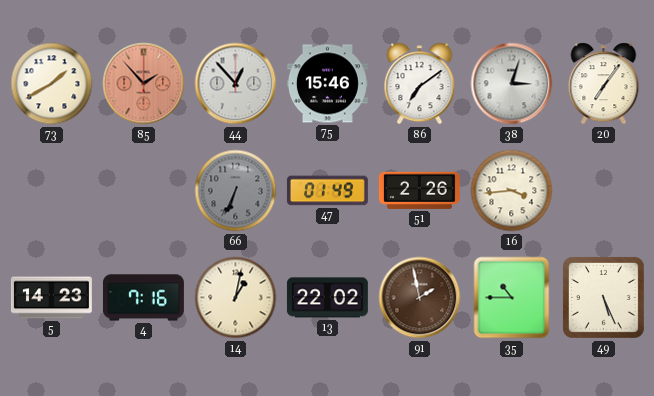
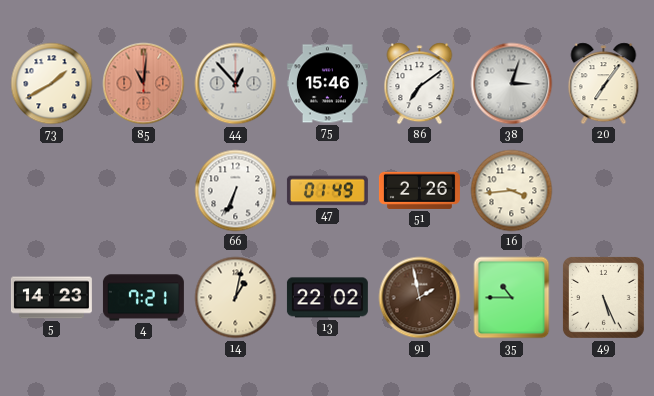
85: 1:53 -> 11:01
66 dial: grey -> white
4: 7:16 -> 7:21
